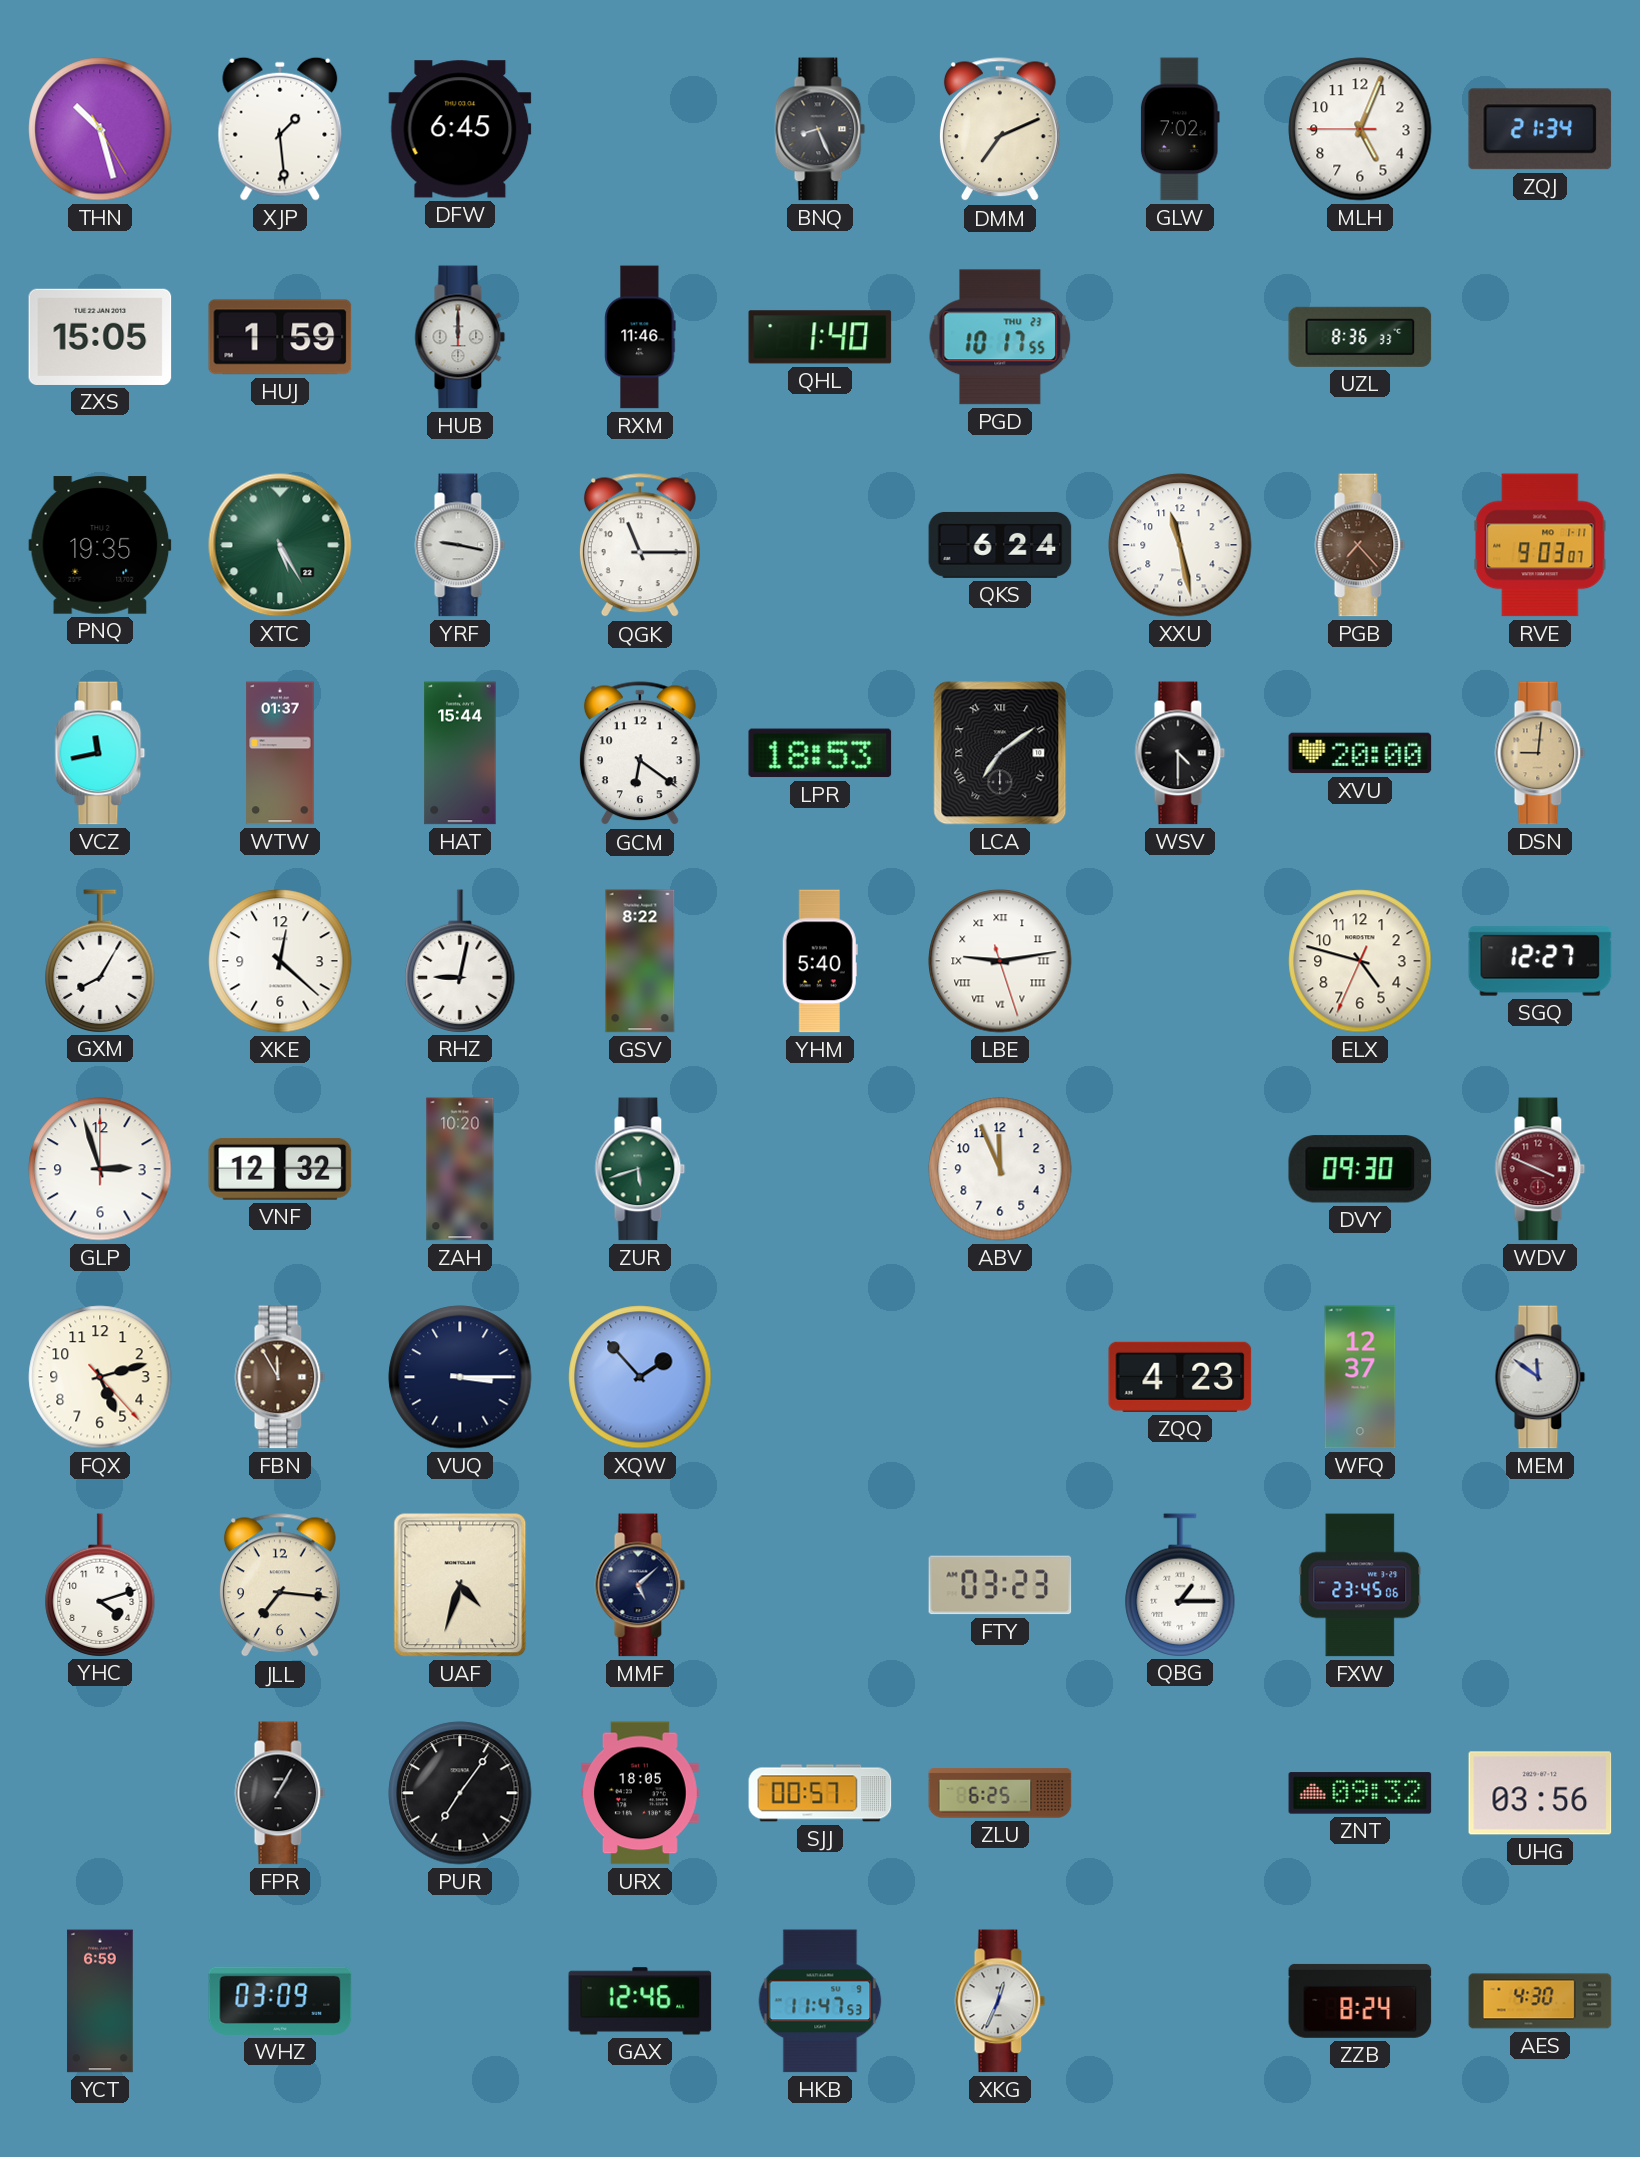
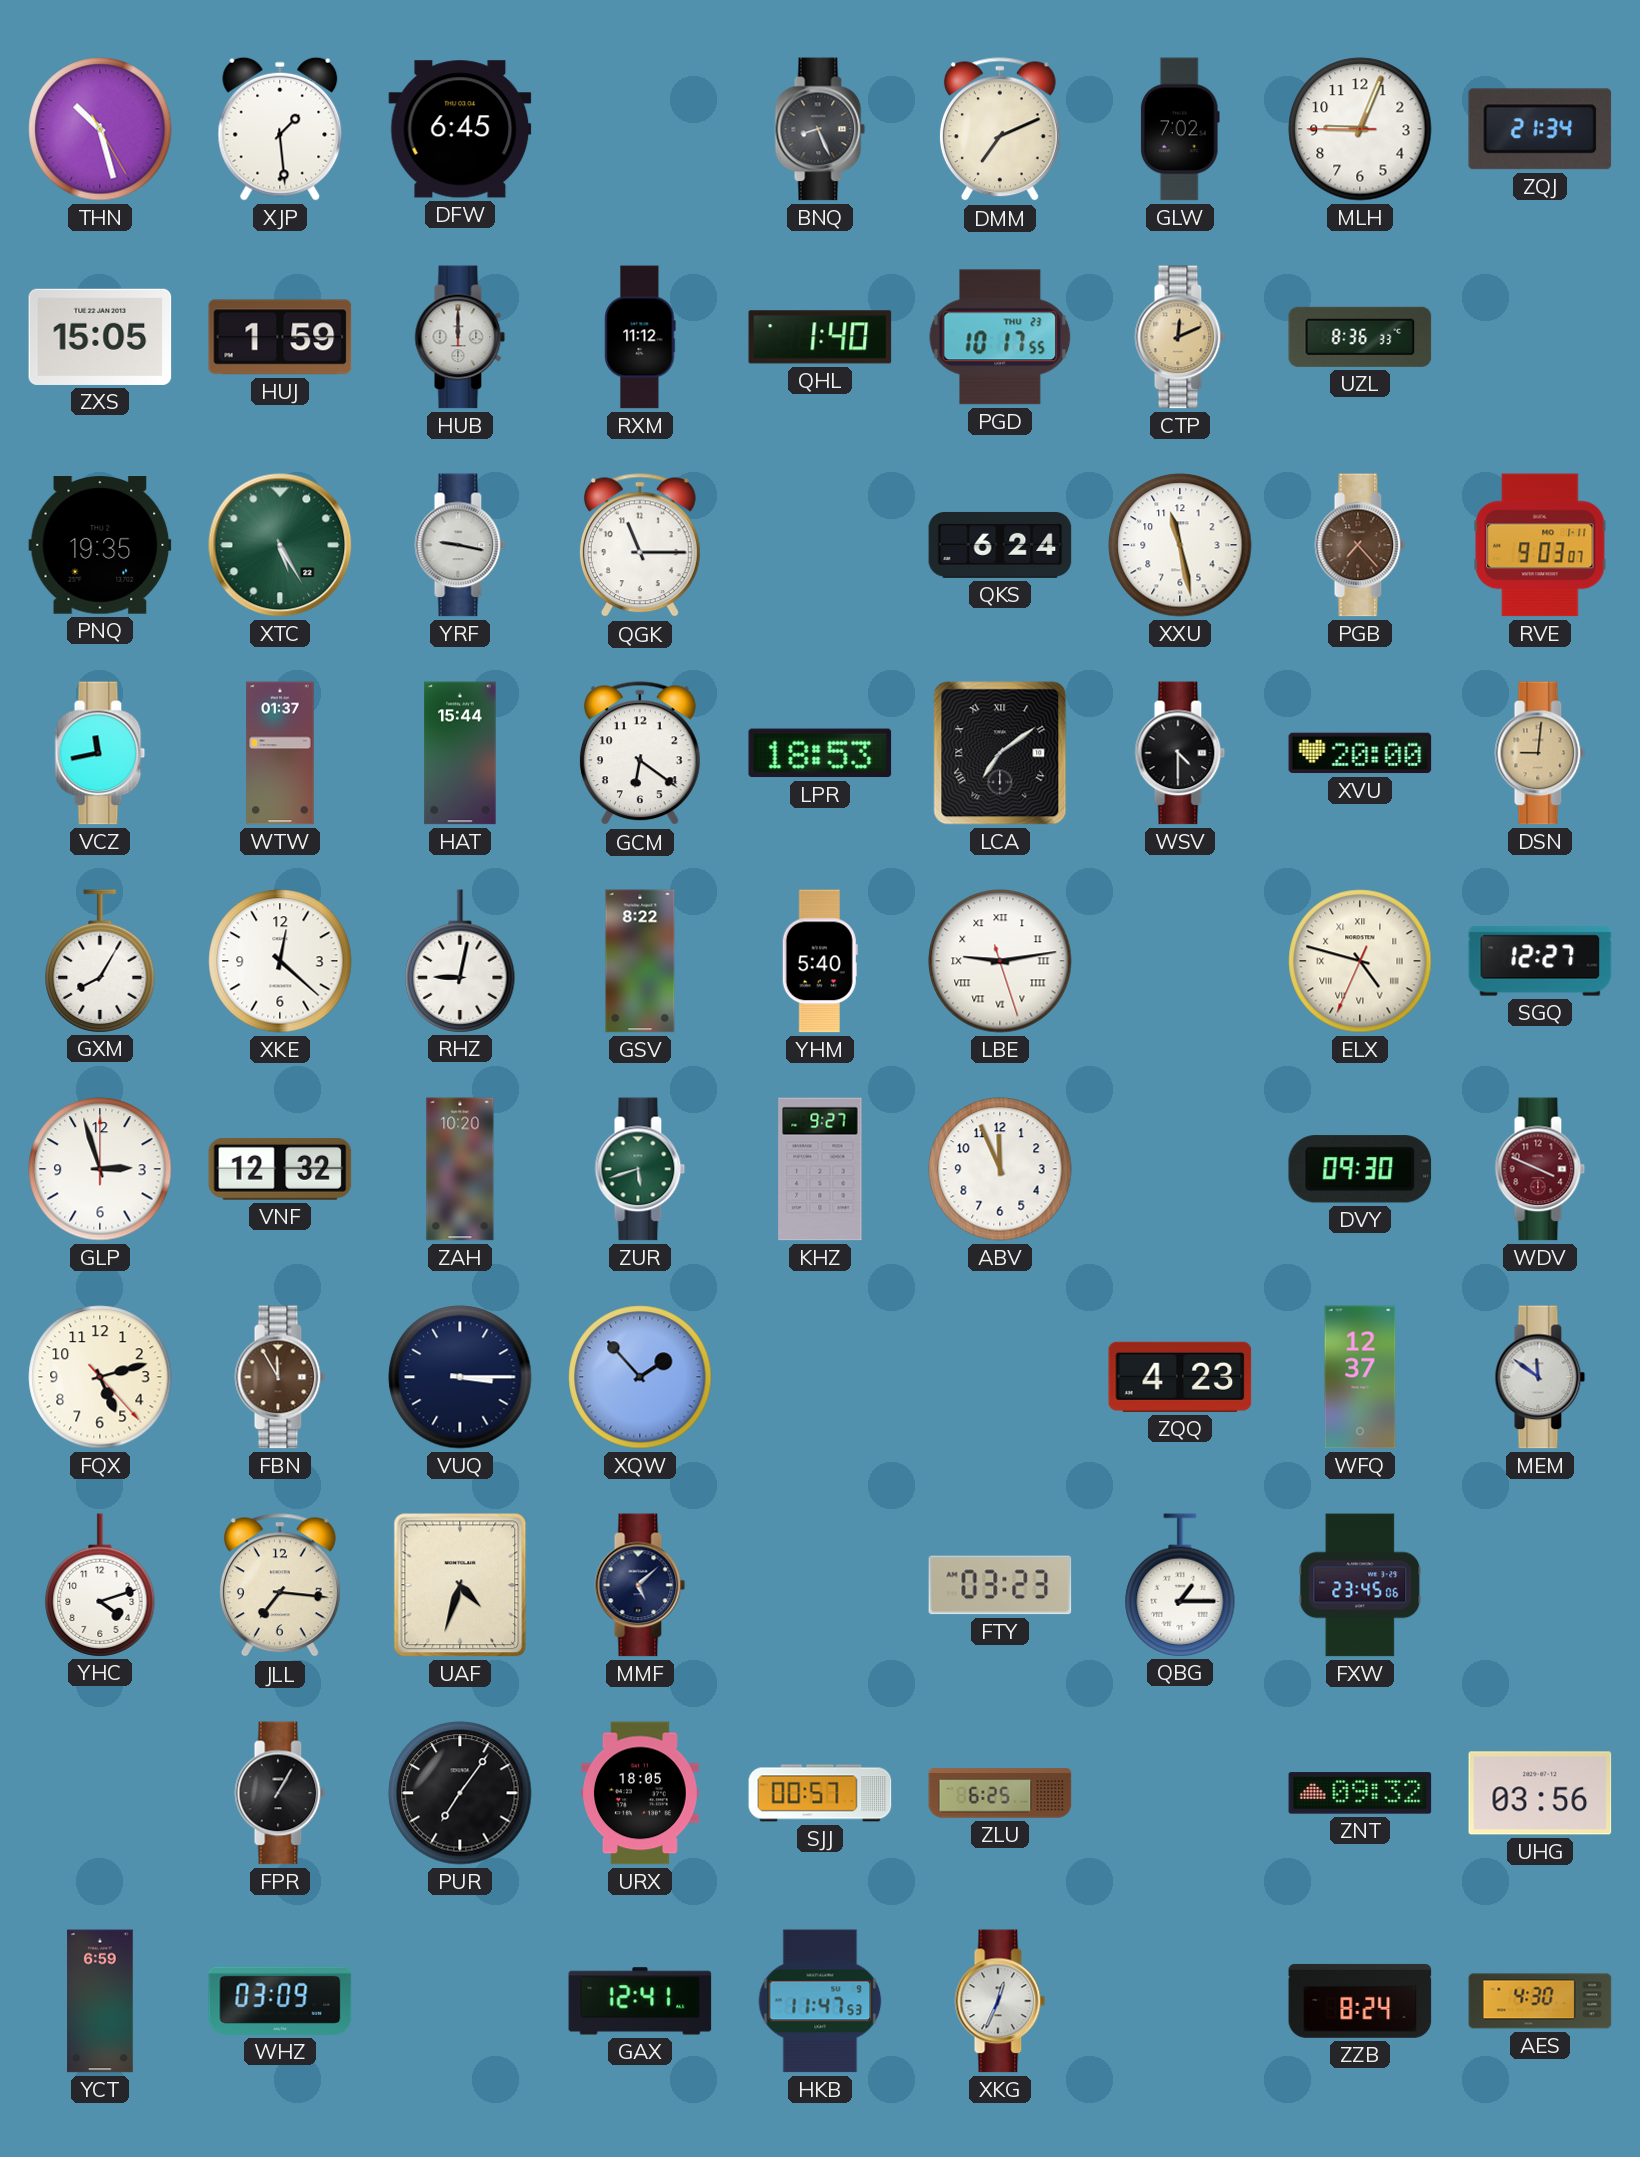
MLH: 5:03 -> 9:03
RXM: 11:46 -> 11:12
CTP: none -> 12:11
ELX numerals: Arabic -> Roman
KHZ: none -> 9:27
GAX: 12:46 -> 12:41
